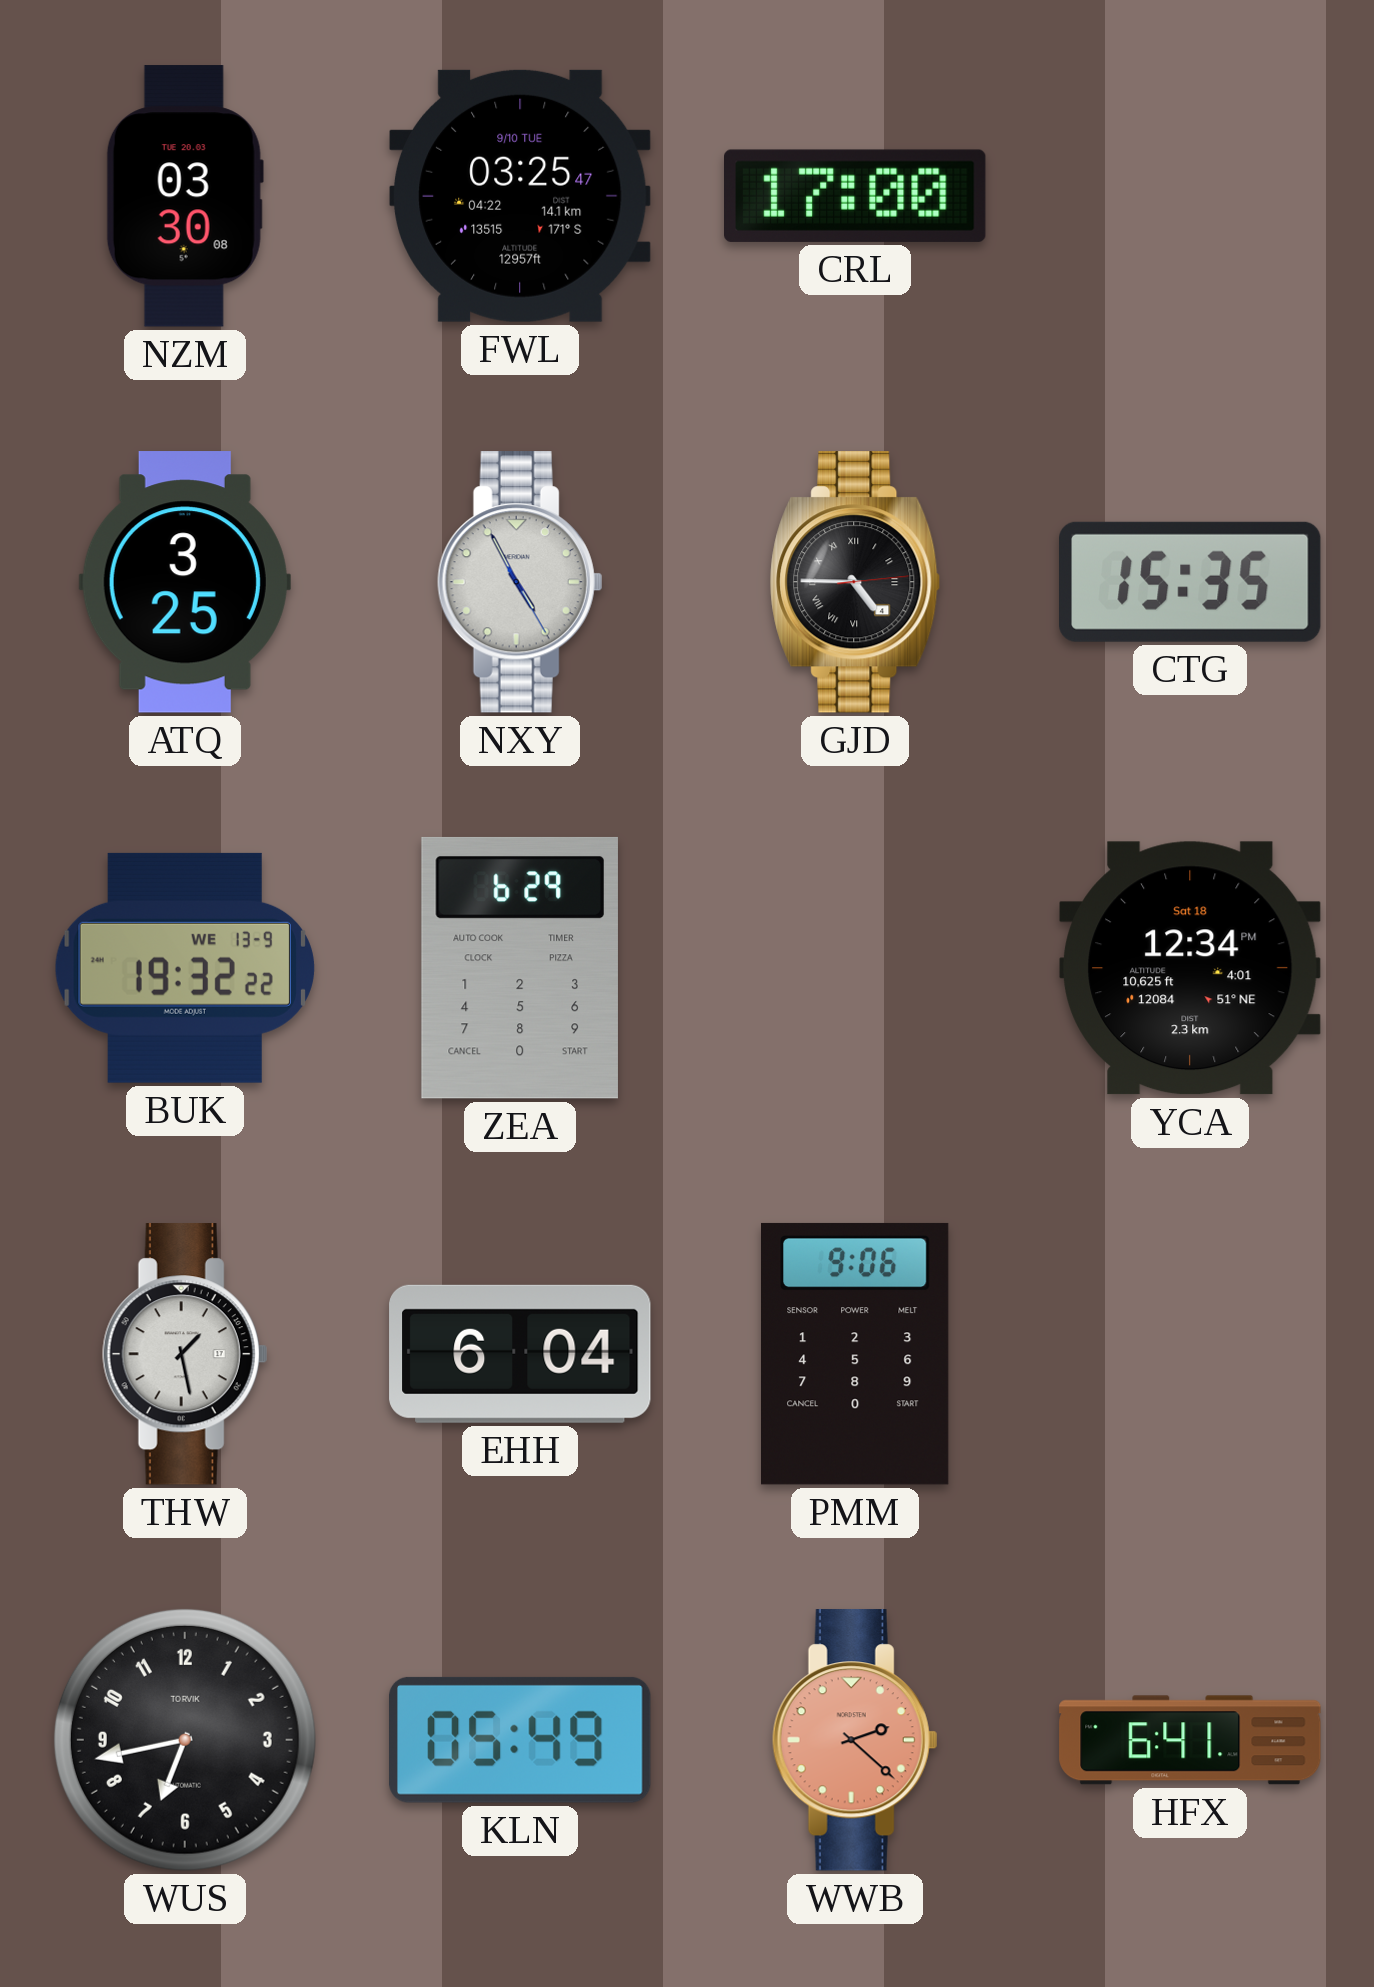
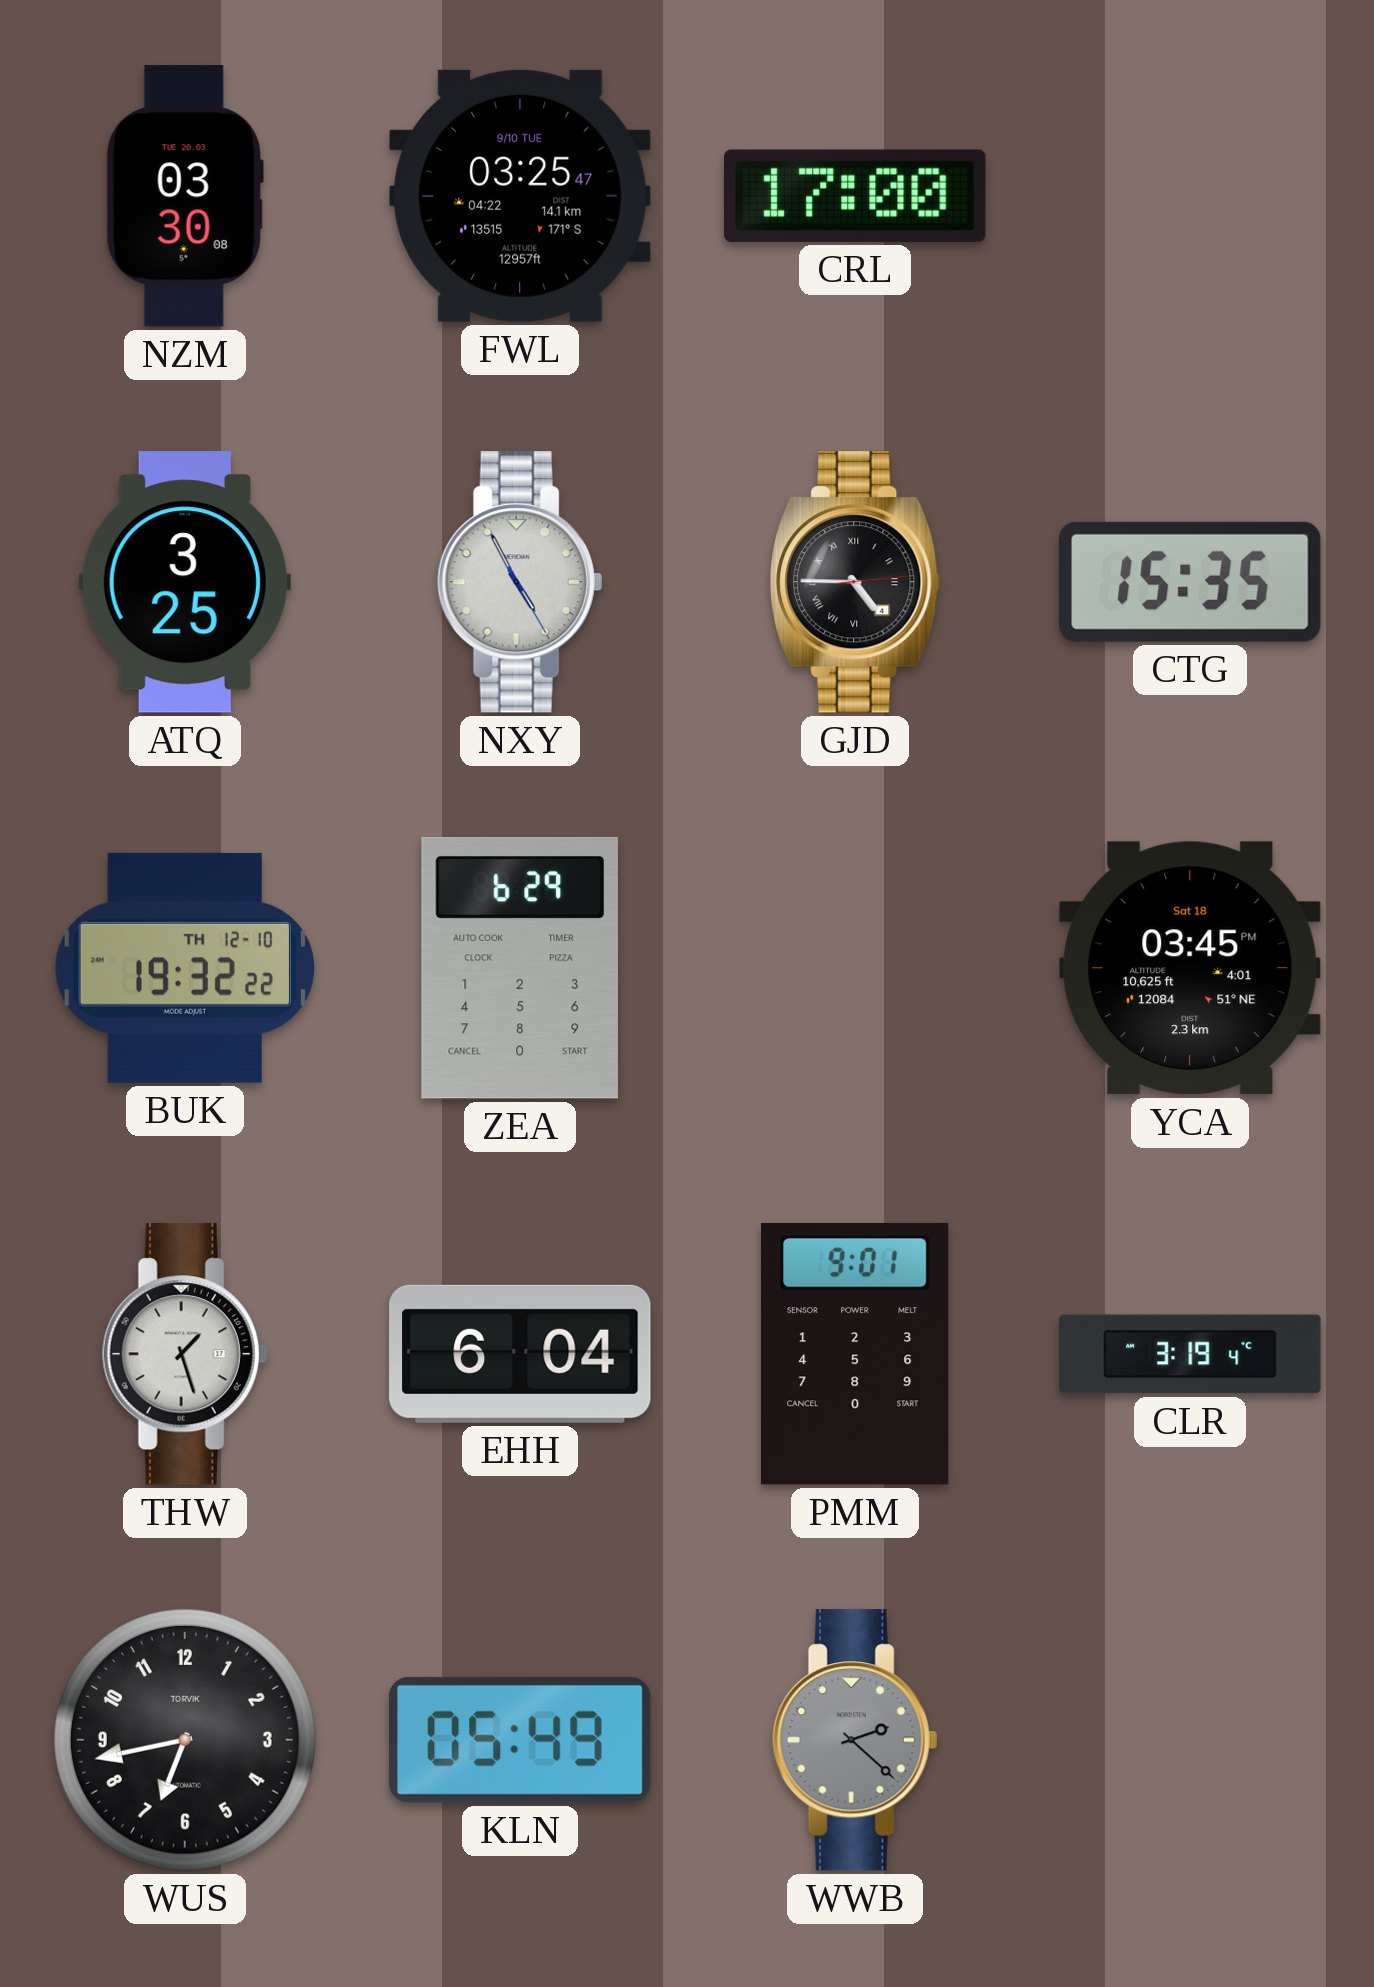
BUK date: WE 13-9 -> TH 12-10
YCA: 12:34 -> 03:45
THW: 1:28 -> 1:27
PMM: 9:06 -> 9:01
CLR: none -> 3:19
WWB dial: salmon -> grey
HFX: 6:41 -> none
